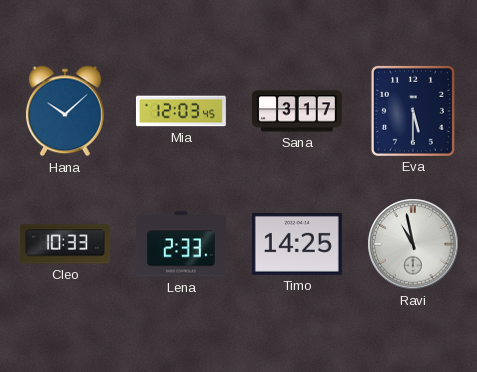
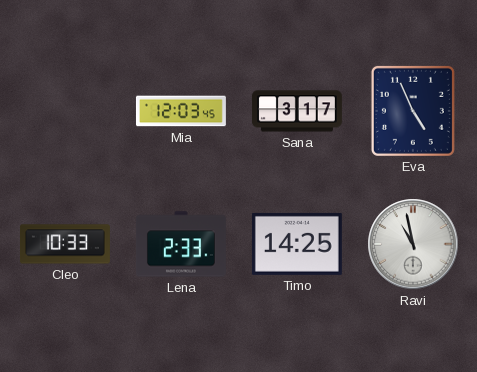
Hana: 10:08 -> none
Eva: 5:30 -> 4:56
